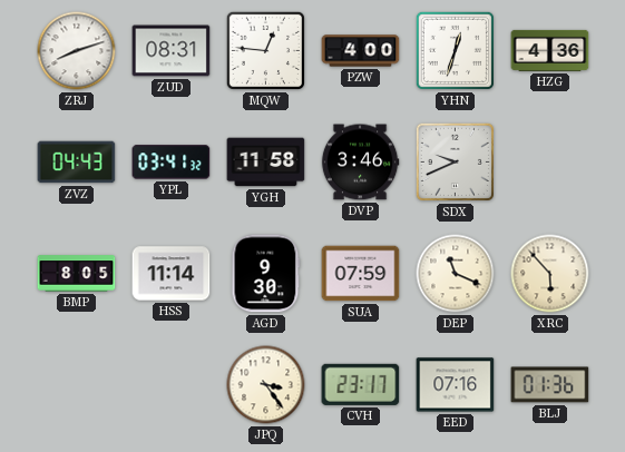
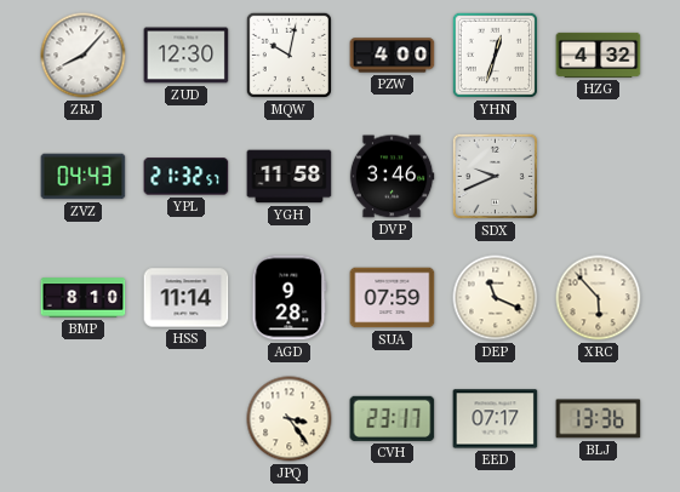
ZRJ: 8:12 -> 8:07
ZUD: 08:31 -> 12:30
MQW: 12:46 -> 10:02
HZG: 4:36 -> 4:32
YPL: 03:41 -> 21:32
BMP: 8:05 -> 8:10
AGD: 9:30 -> 9:28
EED: 07:16 -> 07:17
BLJ: 01:36 -> 13:36
